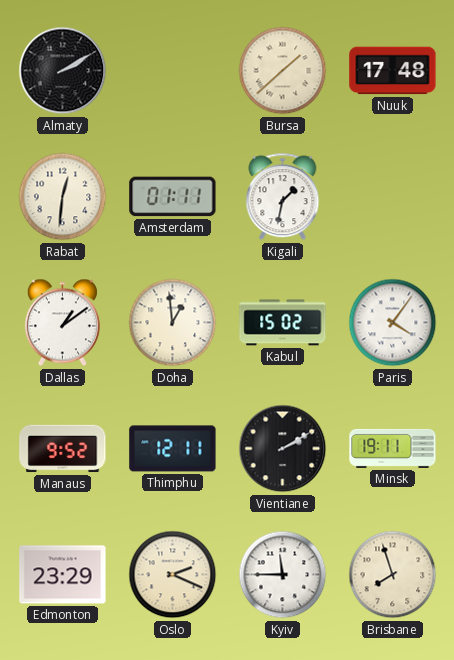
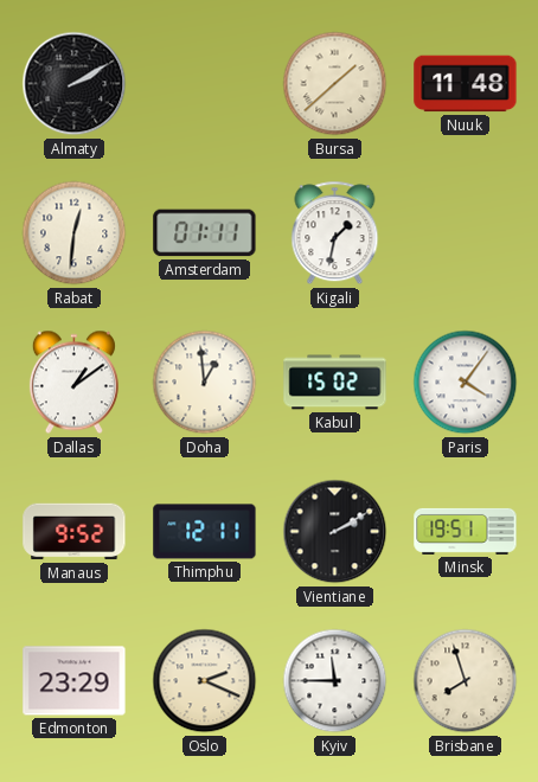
Nuuk: 17:48 -> 11:48
Minsk: 19:11 -> 19:51
